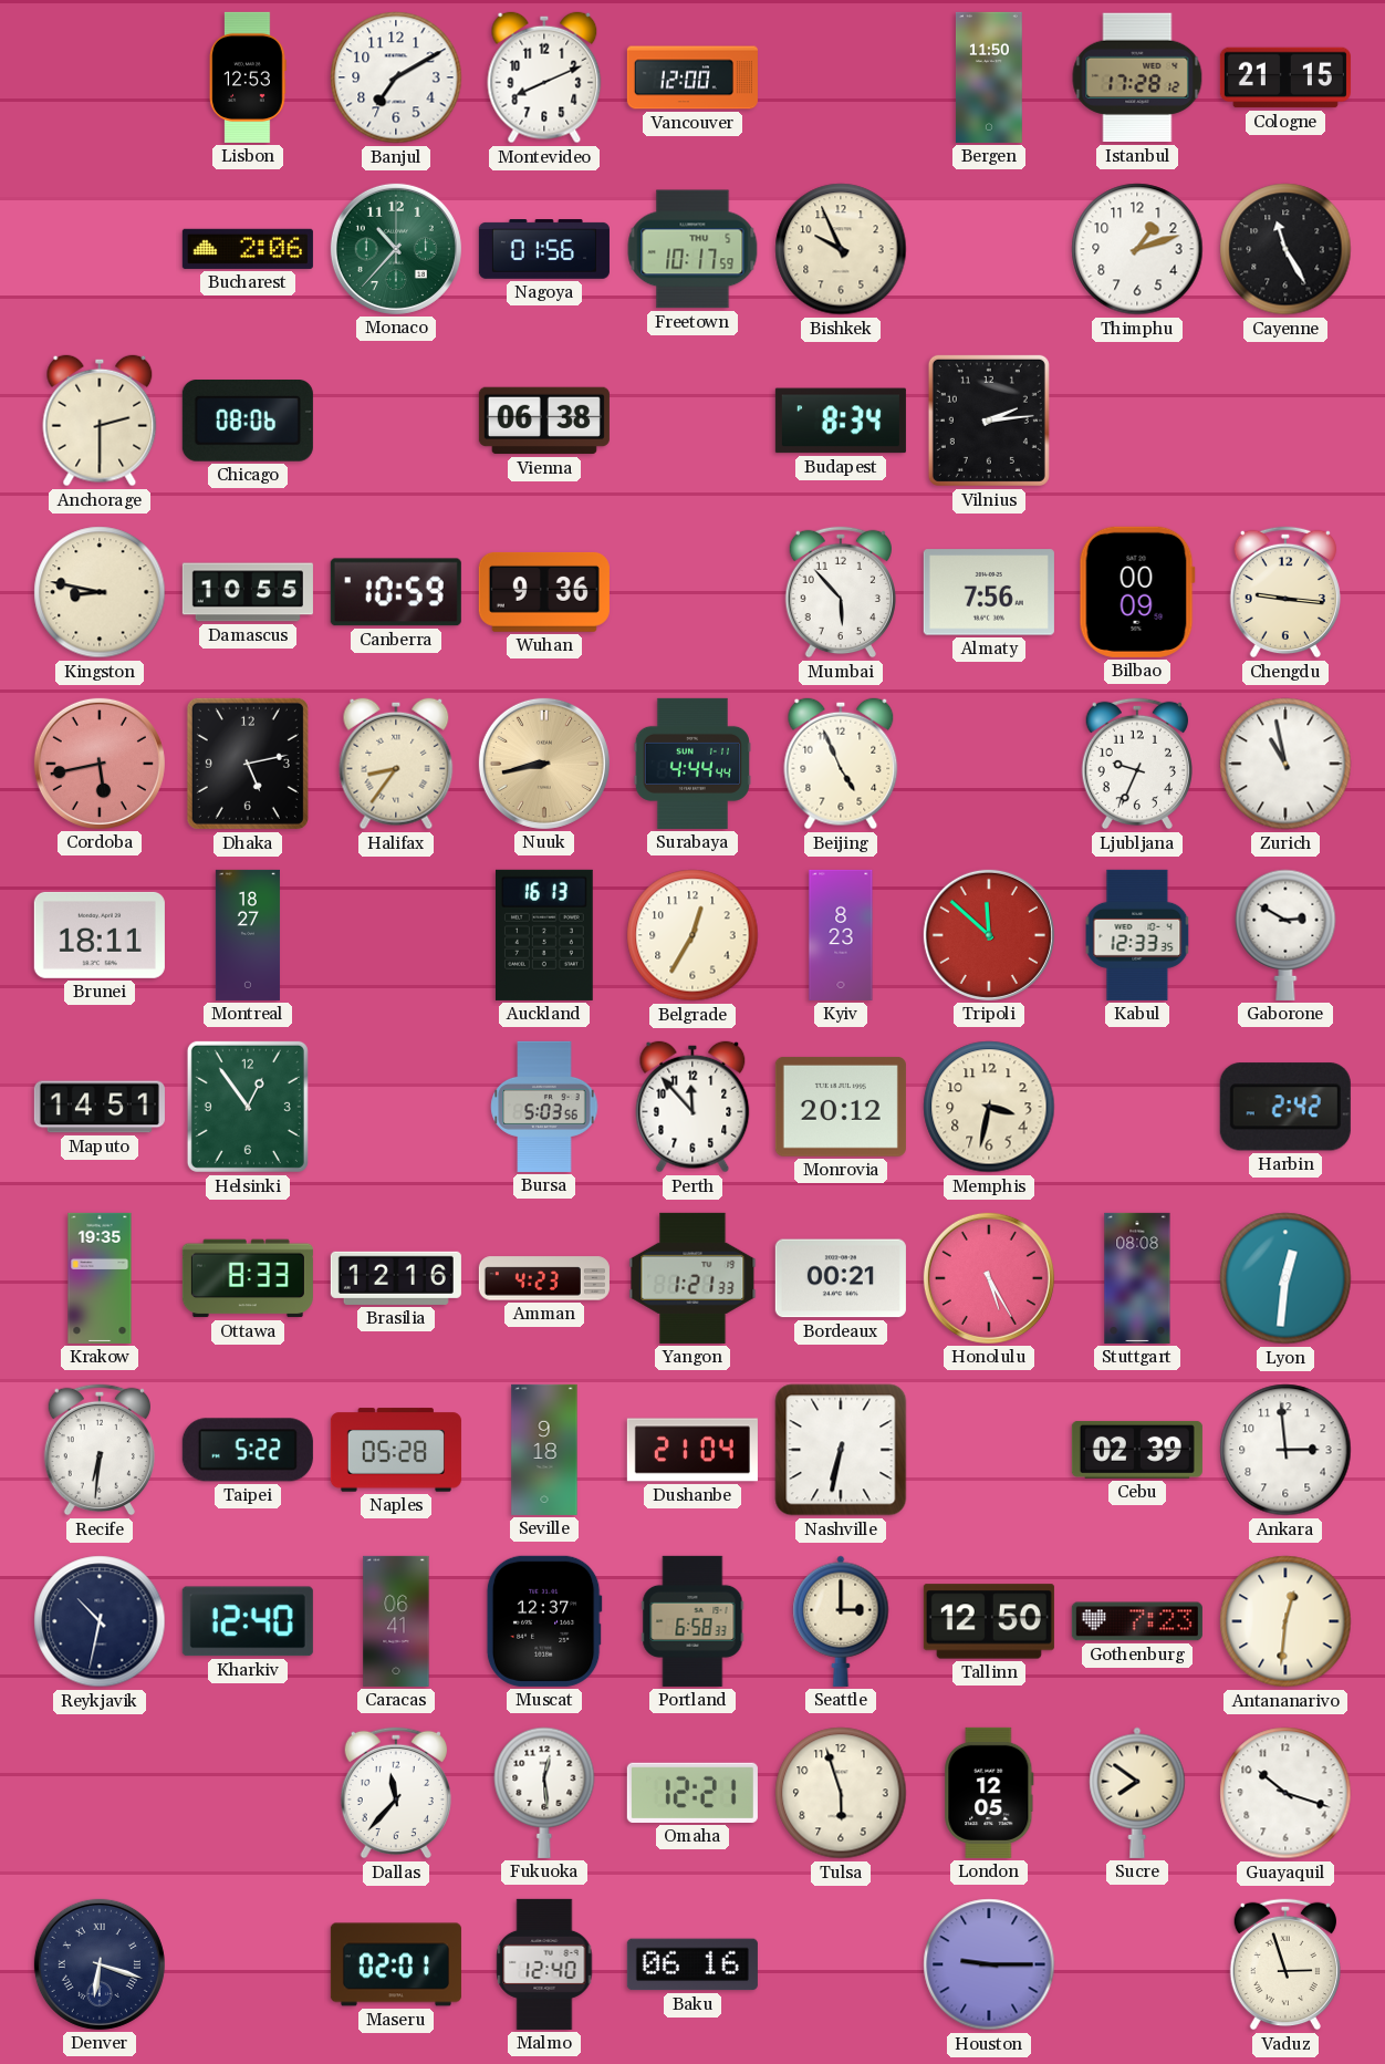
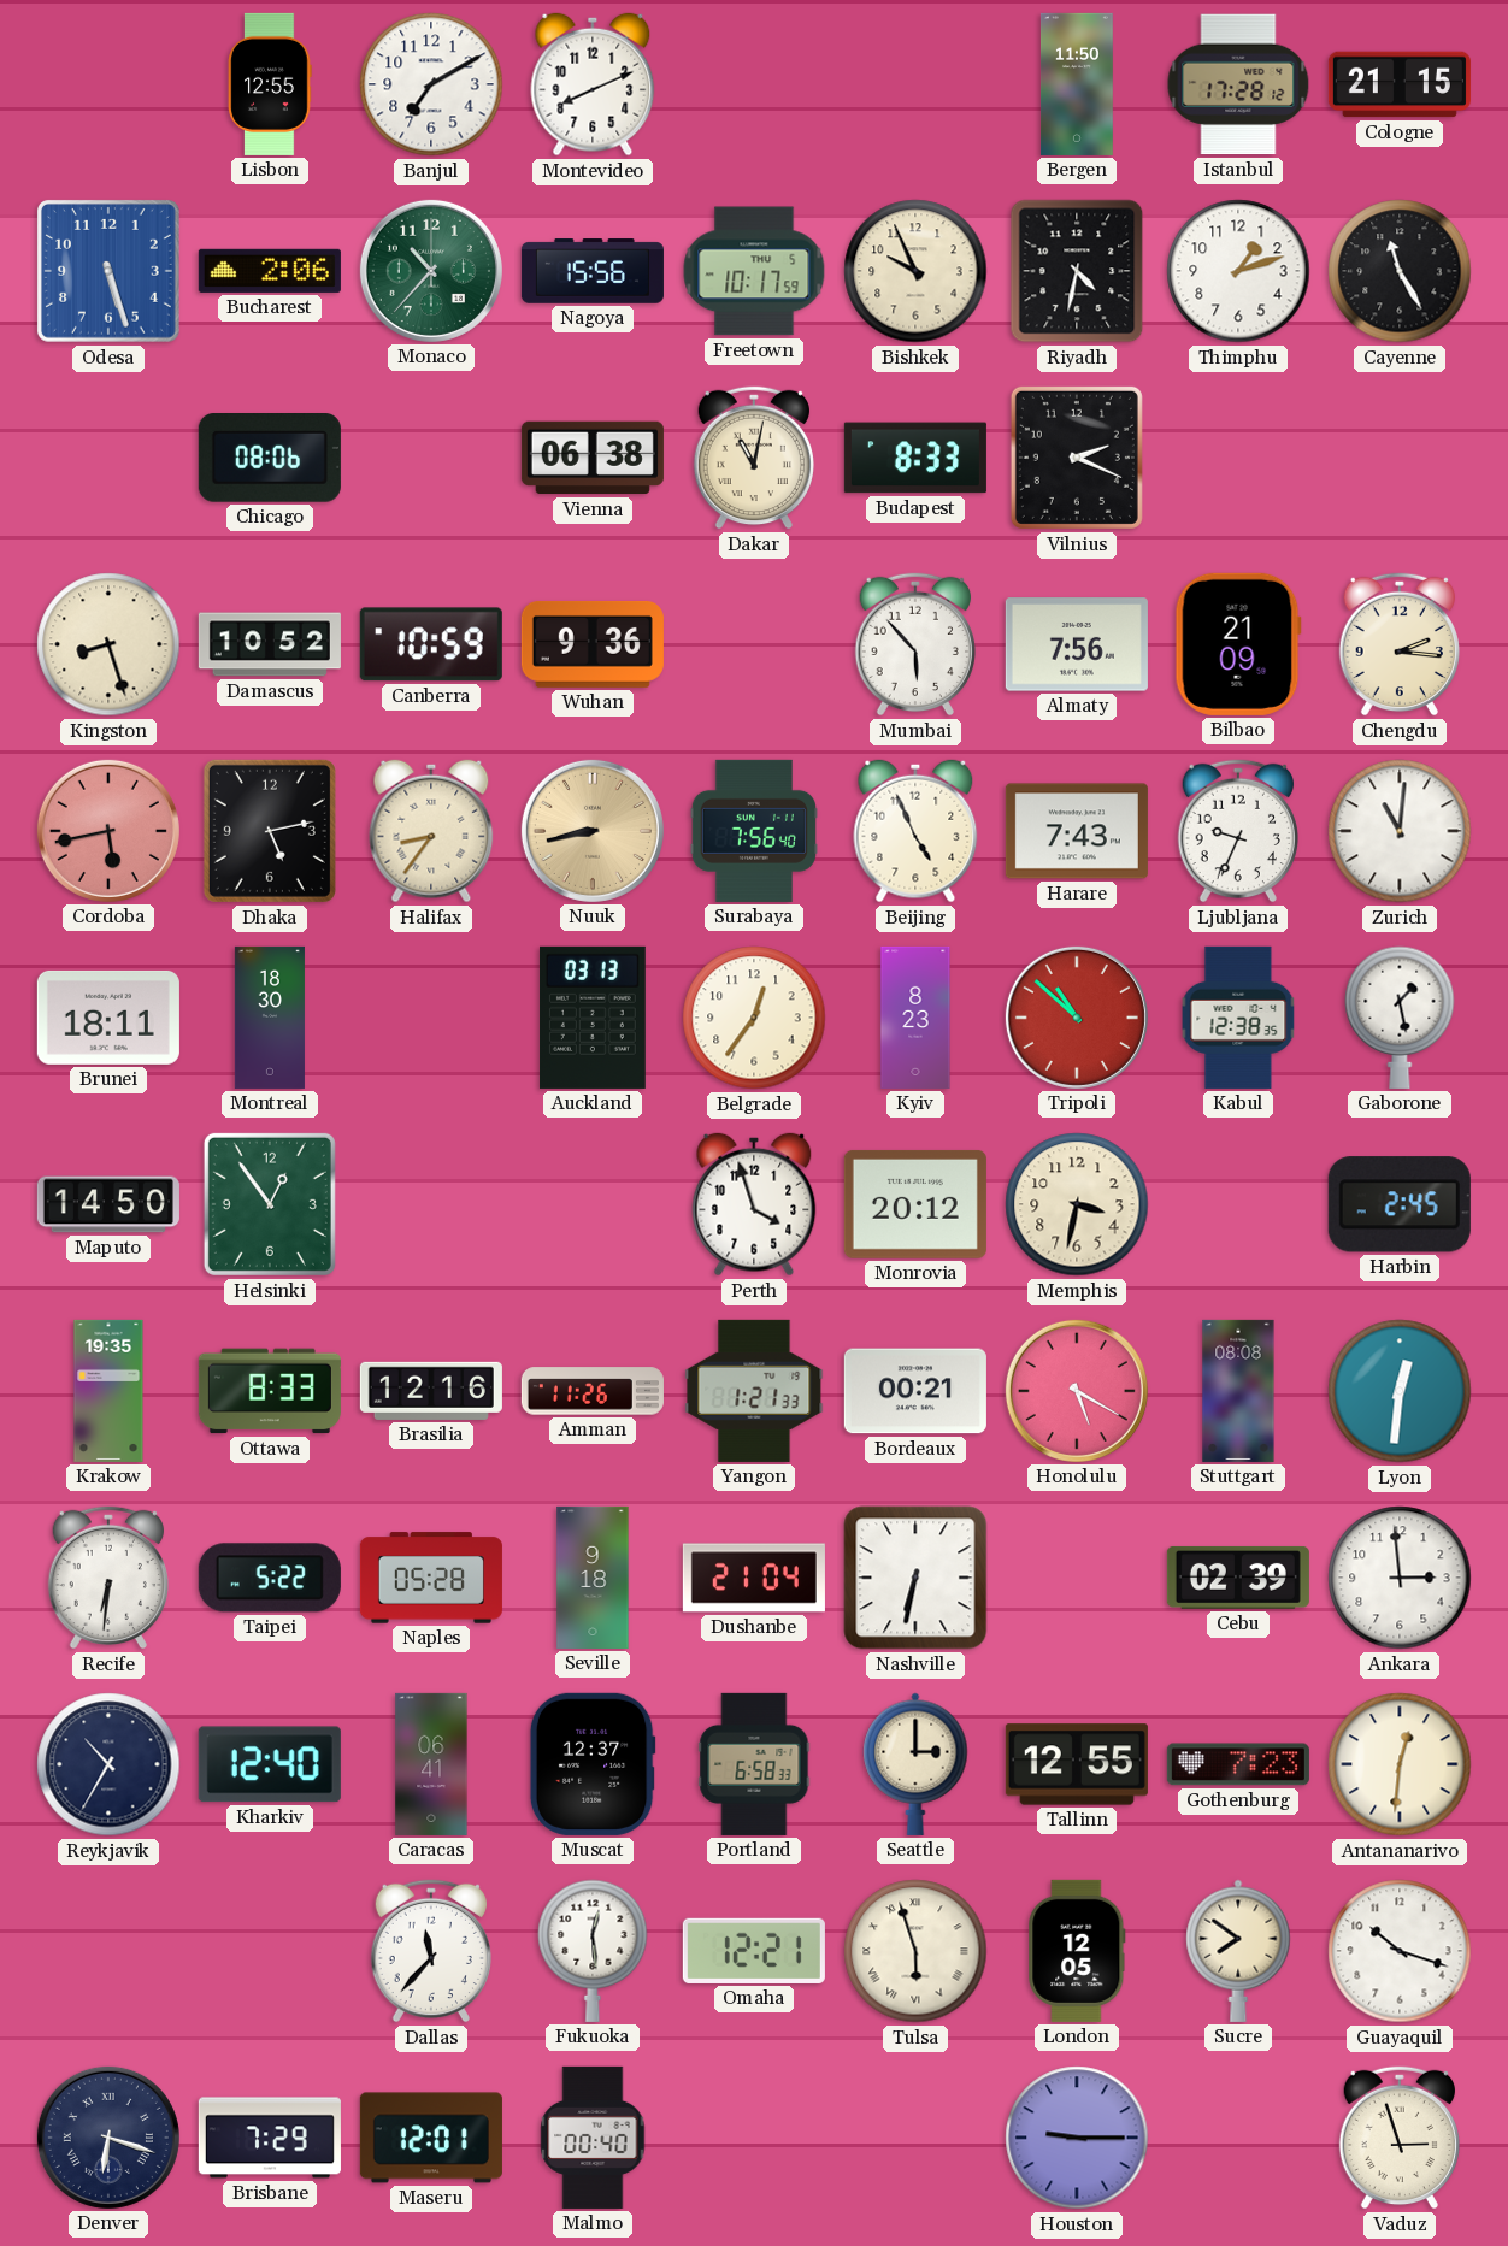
Lisbon: 12:53 -> 12:55
Vancouver: 12:00 -> none
Odesa: none -> 5:27
Nagoya: 01:56 -> 15:56
Riyadh: none -> 4:32
Anchorage: 2:30 -> none
Dakar: none -> 11:02
Budapest: 8:34 -> 8:33
Vilnius: 2:14 -> 2:19
Kingston: 8:47 -> 8:27
Damascus: 10:55 -> 10:52
Bilbao: 00:09 -> 21:09
Chengdu: 9:16 -> 2:16
Surabaya: 4:44 -> 7:56
Harare: none -> 7:43
Zurich: 10:58 -> 11:01
Montreal: 18:27 -> 18:30
Auckland: 16:13 -> 03:13
Belgrade: 12:35 -> 12:36
Tripoli: 11:52 -> 10:52
Kabul: 12:33 -> 12:38
Gaborone: 2:50 -> 1:28
Maputo: 14:51 -> 14:50
Bursa: 5:03 -> none
Perth: 11:53 -> 3:57
Harbin: 2:42 -> 2:45
Amman: 4:23 -> 11:26
Honolulu: 5:25 -> 5:20
Reykjavik: 10:32 -> 10:35
Tallinn: 12:50 -> 12:55
Tulsa numerals: Arabic -> Roman
Brisbane: none -> 7:29
Maseru: 02:01 -> 12:01
Malmo: 12:40 -> 00:40
Baku: 06:16 -> none
